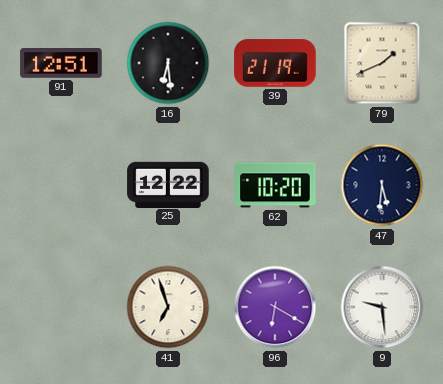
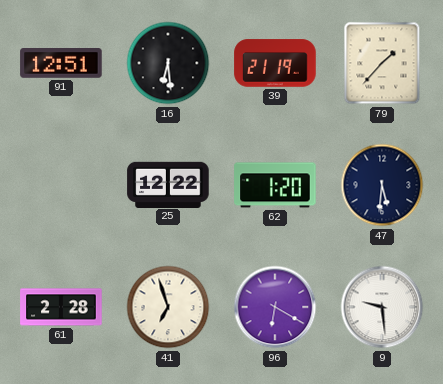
79: 1:41 -> 1:37
62: 10:20 -> 1:20
61: none -> 2:28
